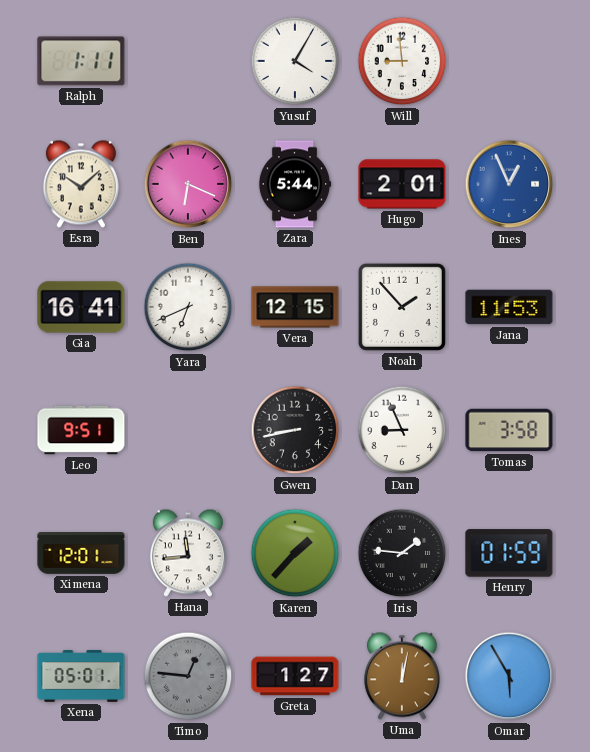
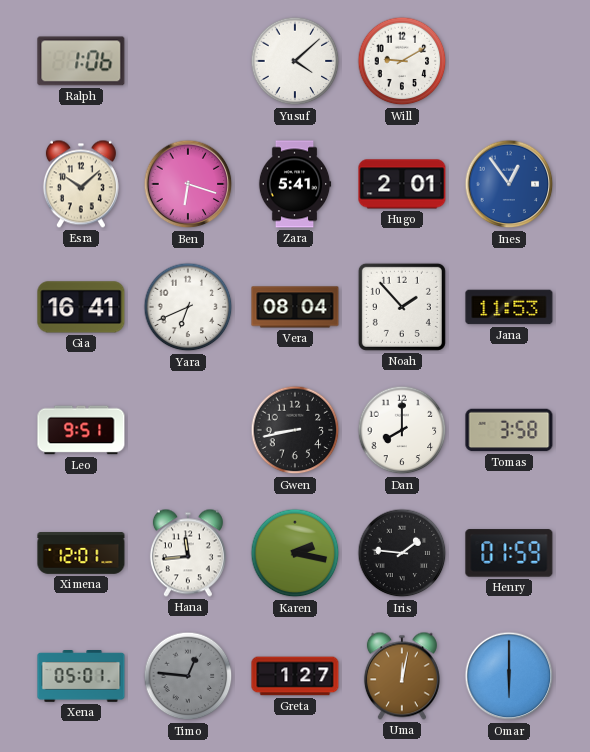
Ralph: 1:11 -> 1:06
Yusuf: 4:05 -> 4:08
Will: 8:59 -> 9:10
Ben: 6:19 -> 6:18
Zara: 5:44 -> 5:41
Ines: 12:56 -> 12:54
Vera: 12:15 -> 08:04
Dan: 8:56 -> 8:00
Karen: 1:37 -> 2:17
Omar: 5:55 -> 6:00
